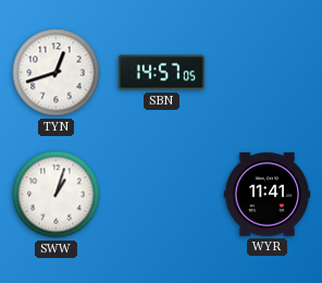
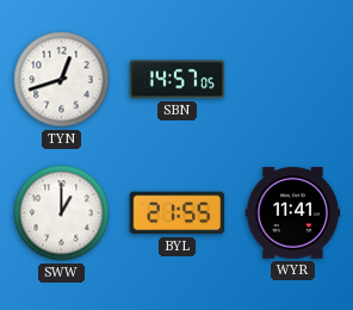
SWW: 1:03 -> 1:00
BYL: none -> 21:55
